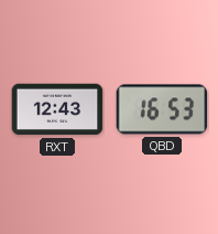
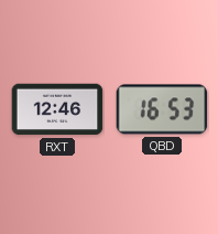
RXT: 12:43 -> 12:46
